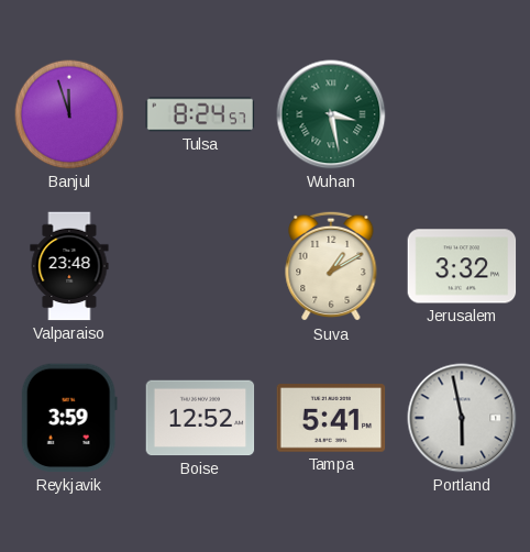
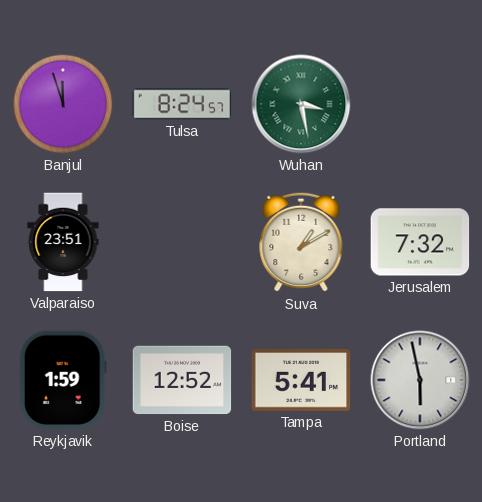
Valparaiso: 23:48 -> 23:51
Jerusalem: 3:32 -> 7:32
Reykjavik: 3:59 -> 1:59
